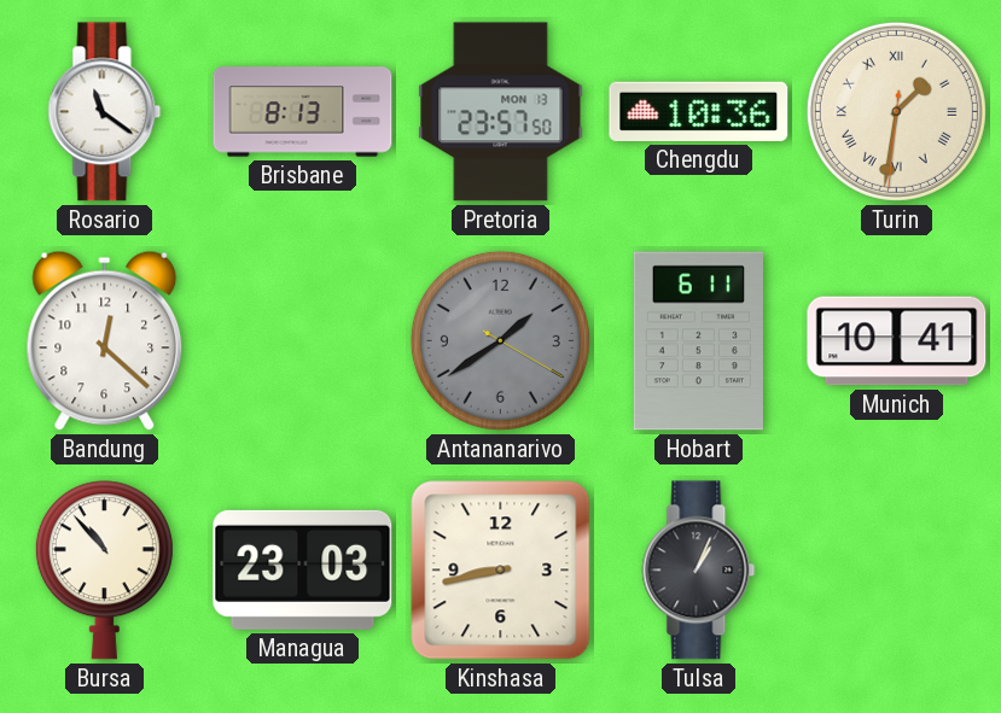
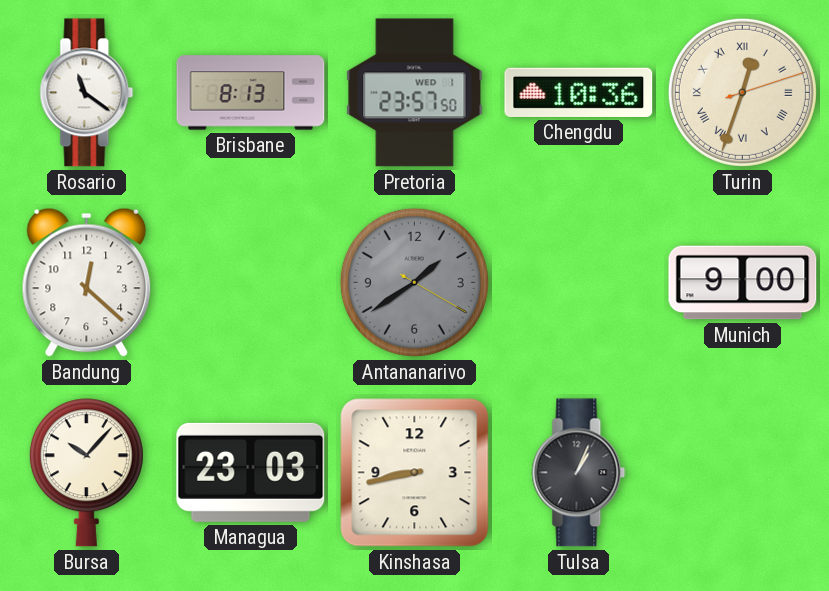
Pretoria date: MON 13 -> WED 1
Turin: 1:31 -> 12:33
Hobart: 6:11 -> none
Munich: 10:41 -> 9:00
Bursa: 10:53 -> 10:07
